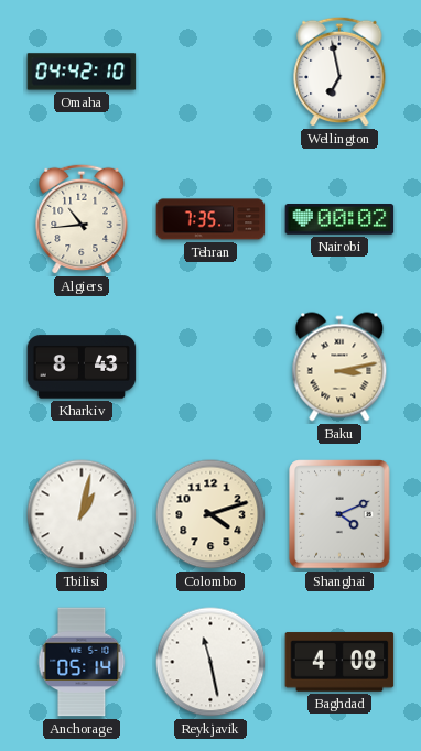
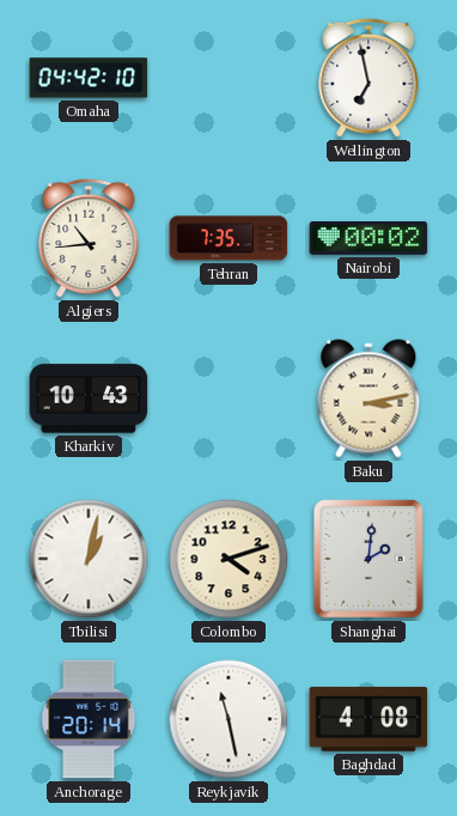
Kharkiv: 8:43 -> 10:43
Shanghai: 4:11 -> 2:01
Anchorage: 05:14 -> 20:14
